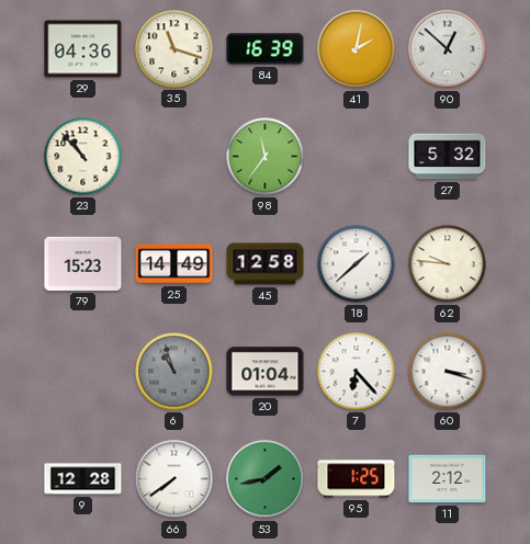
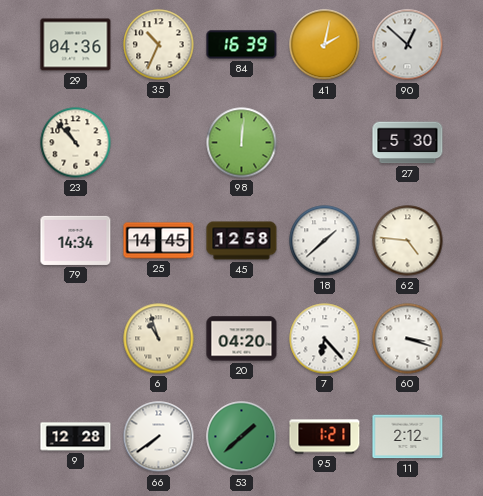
35: 11:18 -> 10:34
98: 11:36 -> 12:01
27: 5:32 -> 5:30
79: 15:23 -> 14:34
25: 14:49 -> 14:45
62: 9:46 -> 4:46
6 dial: grey -> cream
20: 01:04 -> 04:20
53: 1:43 -> 1:38
95: 1:25 -> 1:21
